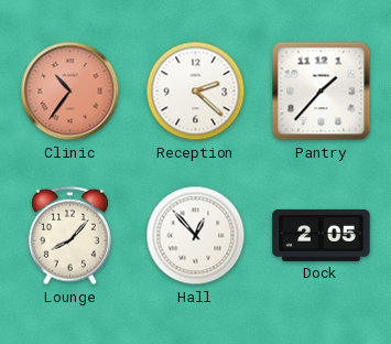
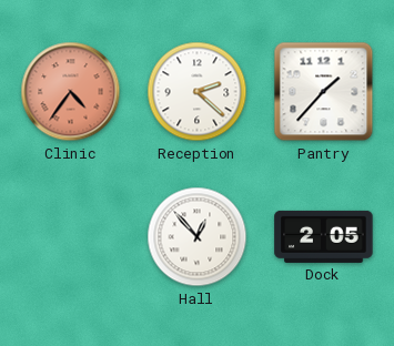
Clinic: 10:36 -> 4:36
Lounge: 8:07 -> none
